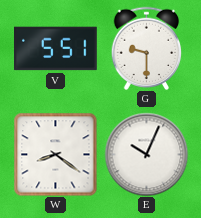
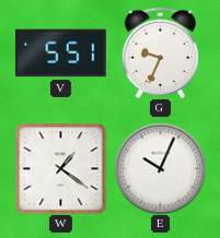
G: 9:30 -> 9:34
W: 8:21 -> 1:21
